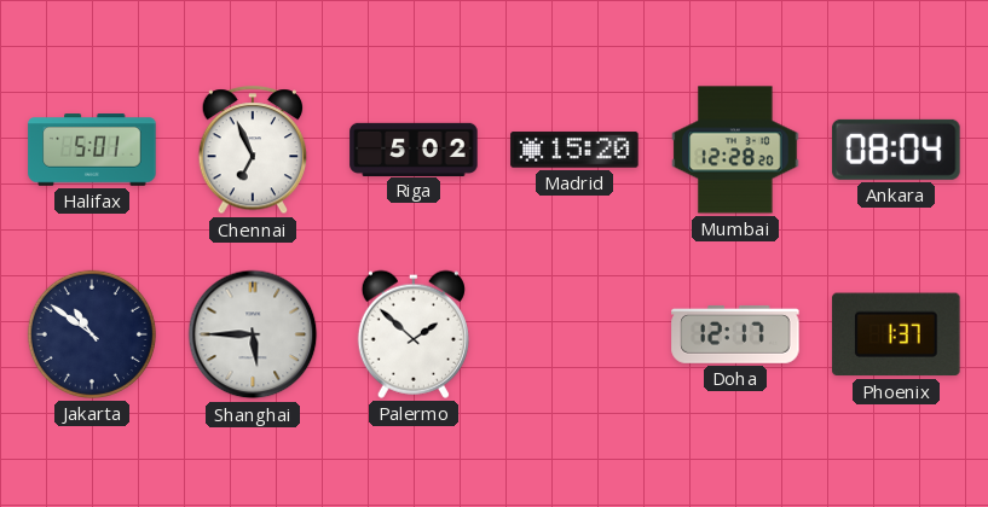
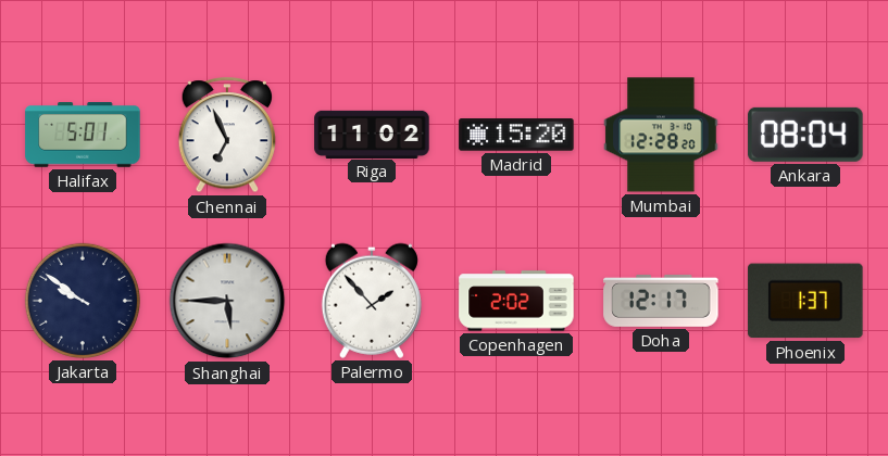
Riga: 5:02 -> 11:02
Jakarta: 10:51 -> 9:51
Palermo: 1:52 -> 1:53
Copenhagen: none -> 2:02
